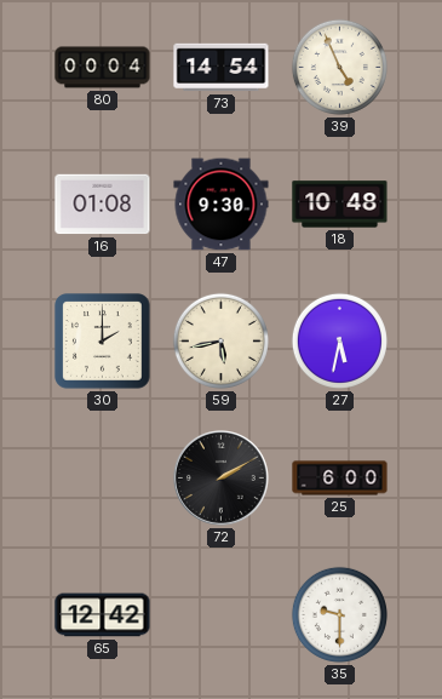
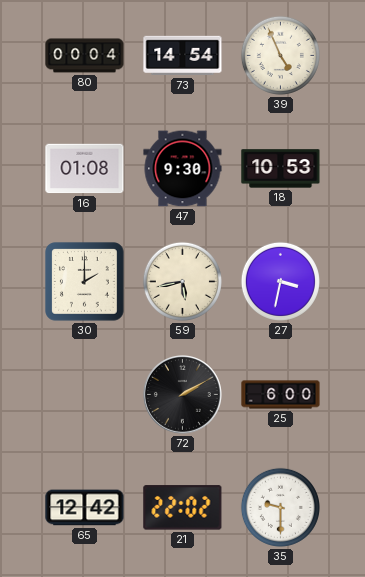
18: 10:48 -> 10:53
27: 5:32 -> 3:32
21: none -> 22:02
